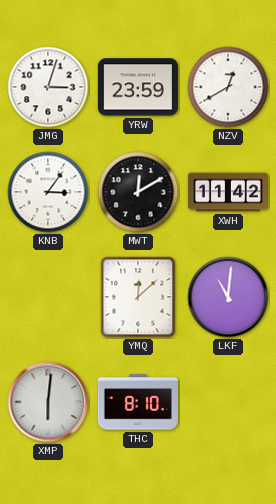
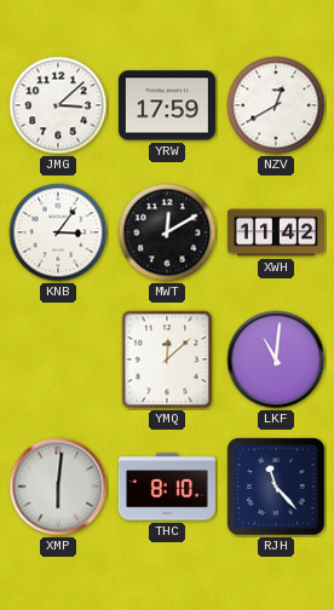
JMG: 3:03 -> 3:08
YRW: 23:59 -> 17:59
RJH: none -> 11:23
